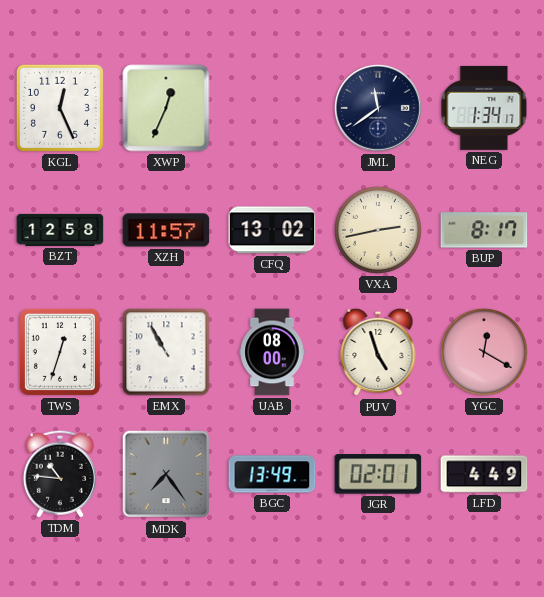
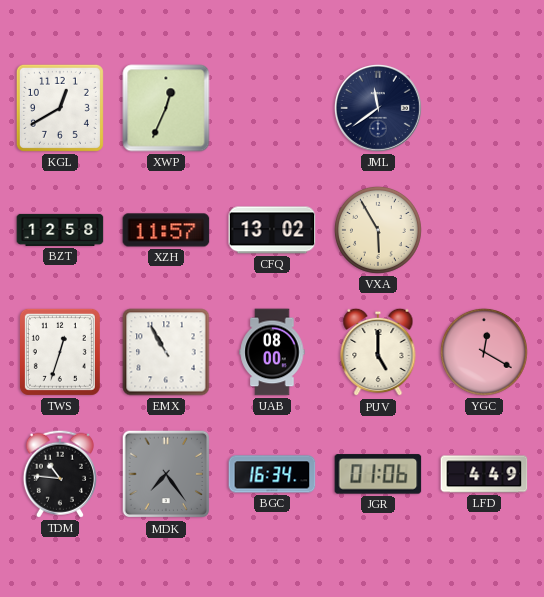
KGL: 12:26 -> 12:40
NEG: 1:34 -> none
VXA: 2:43 -> 5:55
BUP: 8:17 -> none
PUV: 4:57 -> 5:00
BGC: 13:49 -> 16:34
JGR: 02:01 -> 01:06
